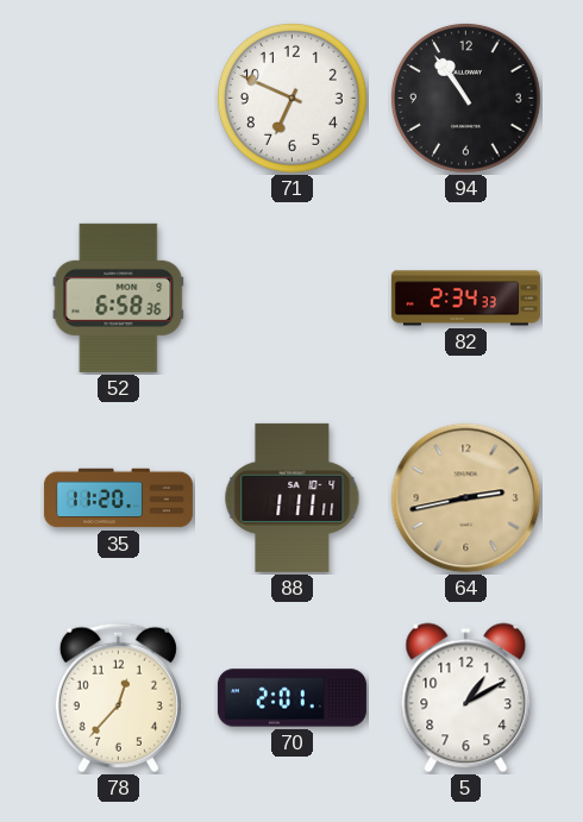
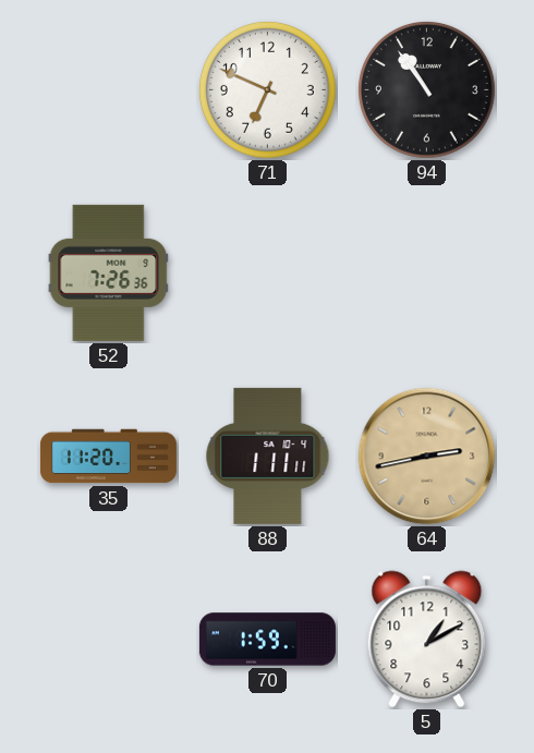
52: 6:58 -> 7:26
82: 2:34 -> none
78: 12:37 -> none
70: 2:01 -> 1:59
